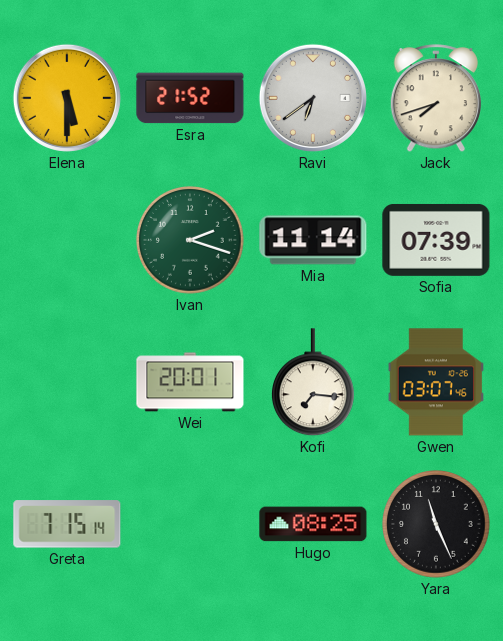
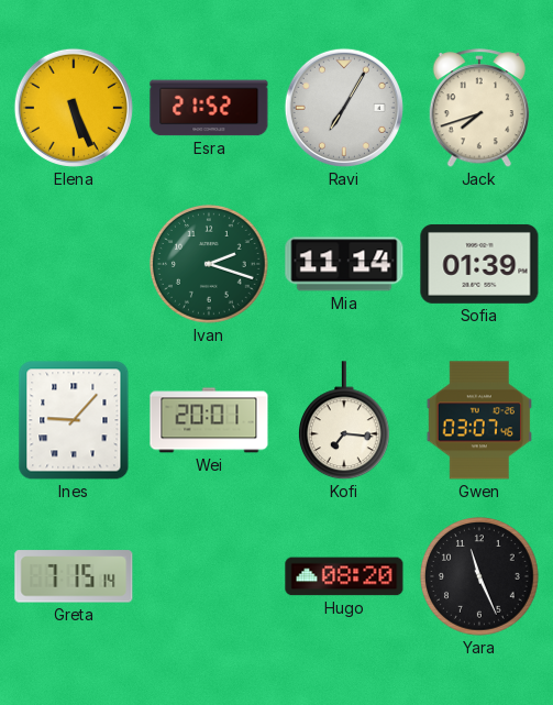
Elena: 5:30 -> 5:26
Ravi: 6:39 -> 7:05
Sofia: 07:39 -> 01:39
Ines: none -> 9:07
Hugo: 08:25 -> 08:20
